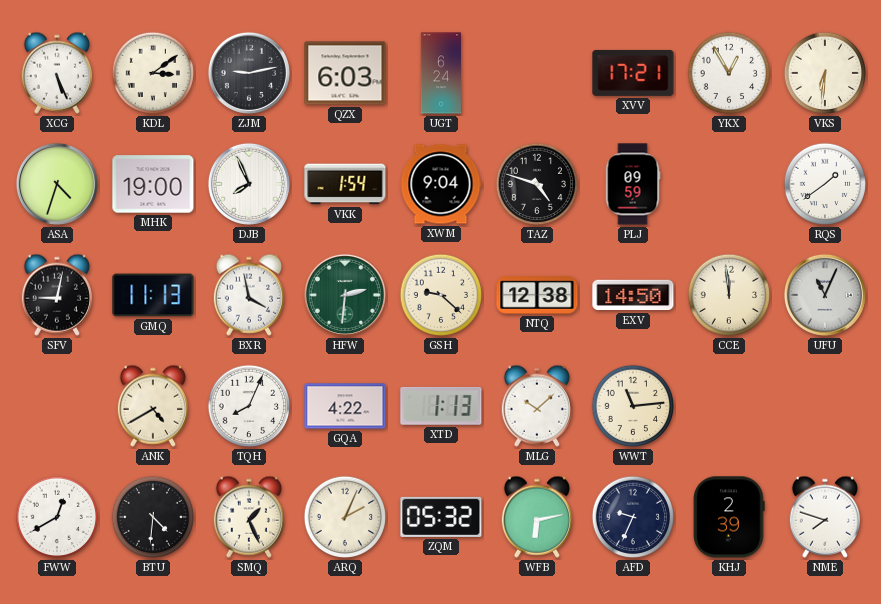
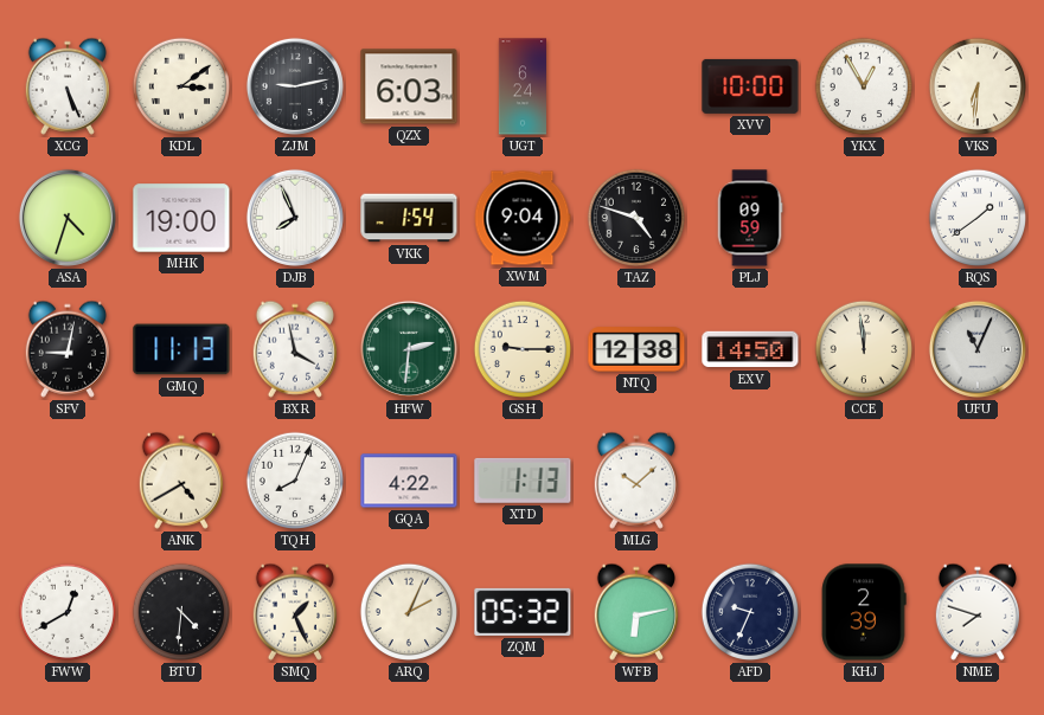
XVV: 17:21 -> 10:00
GSH: 9:22 -> 9:15
WWT: 11:14 -> none
